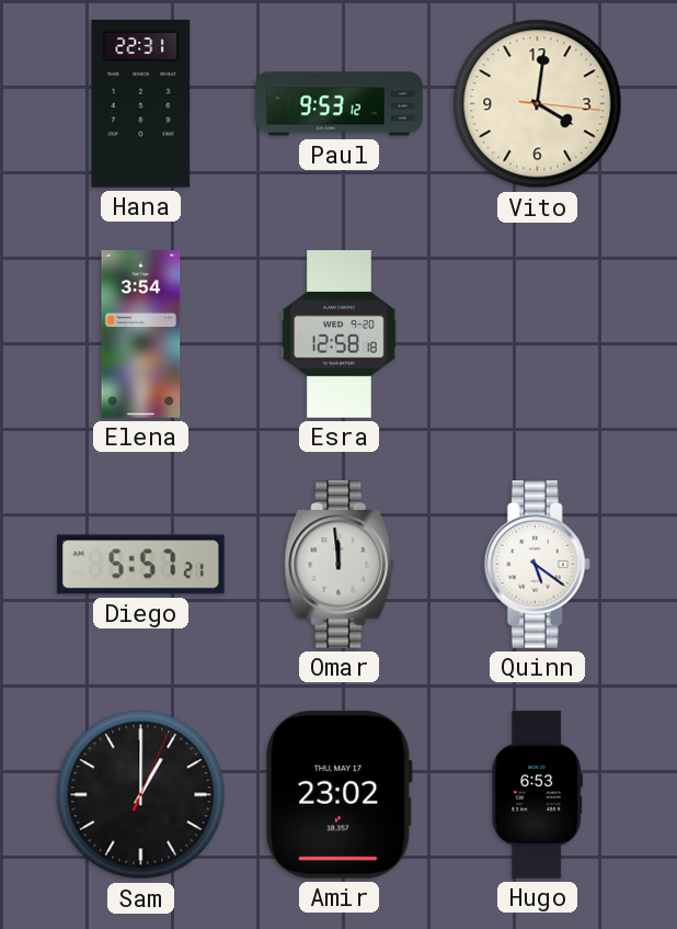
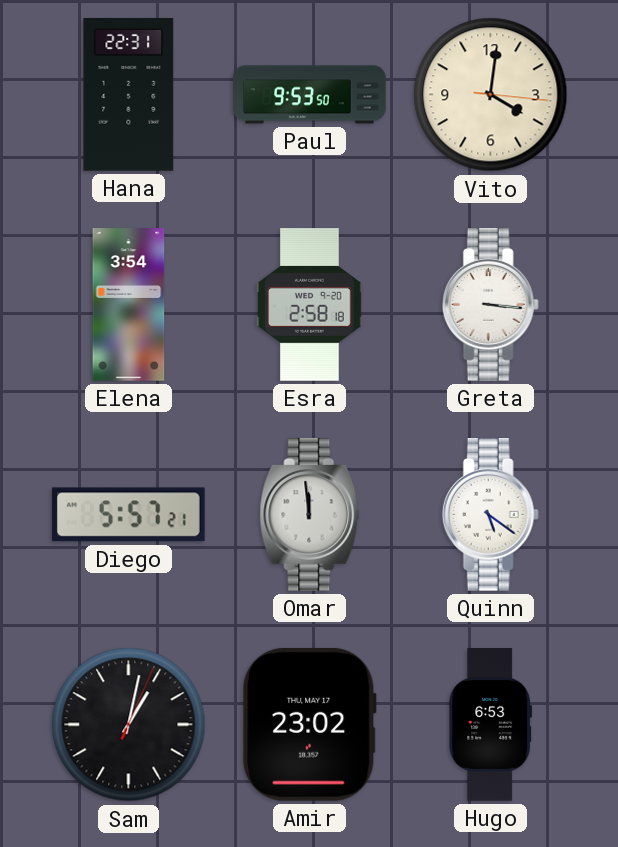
Paul: 9:53:12 -> 9:53:50
Esra: 12:58 -> 2:58
Greta: none -> 3:16
Sam: 1:00 -> 1:02
